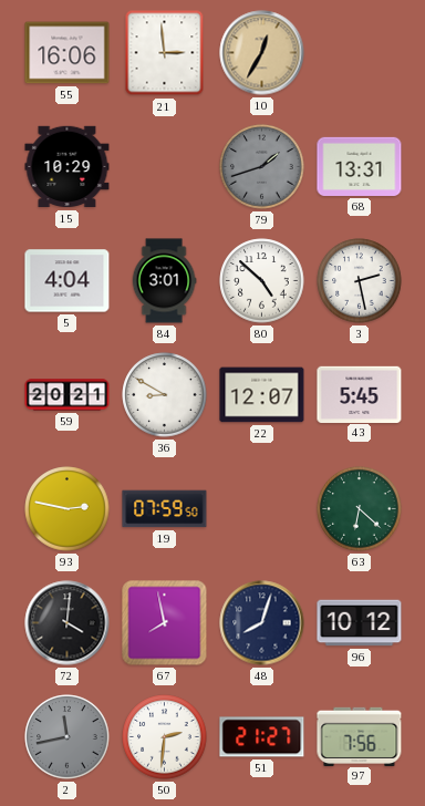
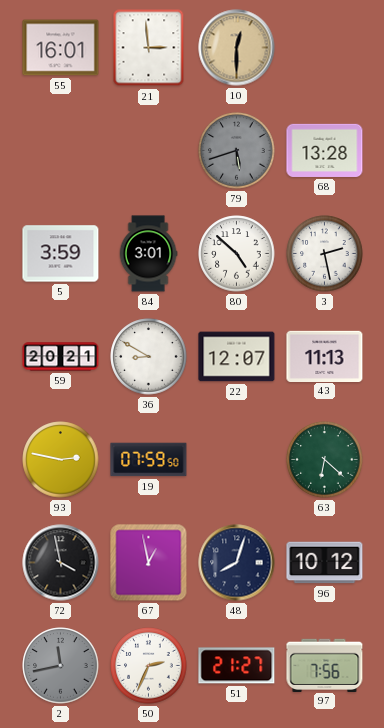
55: 16:06 -> 16:01
10: 12:35 -> 12:30
15: 10:29 -> none
79: 1:42 -> 5:42
68: 13:31 -> 13:28
5: 4:04 -> 3:59
43: 5:45 -> 11:13
72: 4:01 -> 3:58
67: 7:58 -> 12:58
50: 2:31 -> 2:34
